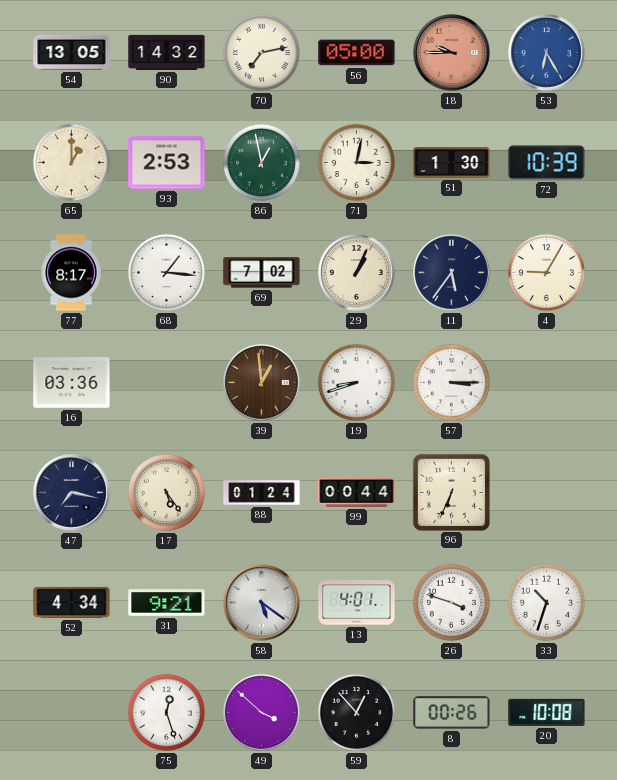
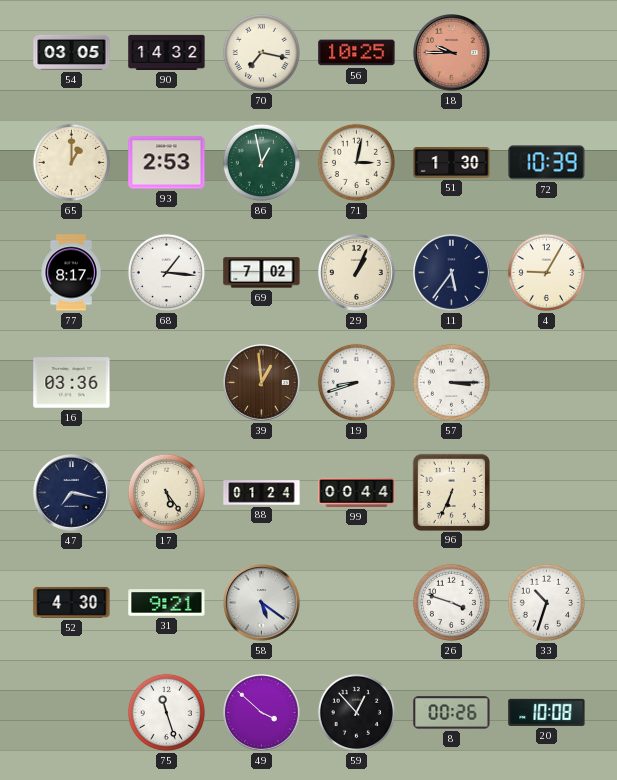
54: 13:05 -> 03:05
70: 7:13 -> 7:17
56: 05:00 -> 10:25
53: 6:25 -> none
52: 4:34 -> 4:30
13: 4:01 -> none
75: 12:27 -> 11:27
